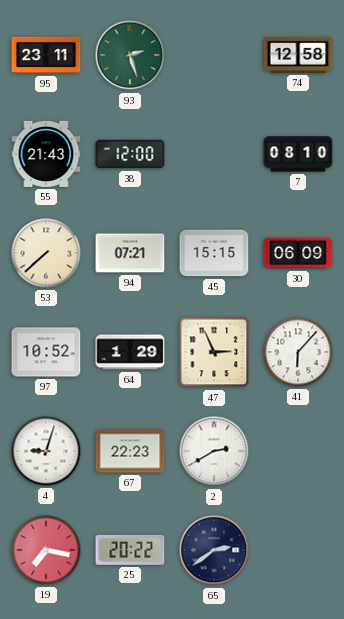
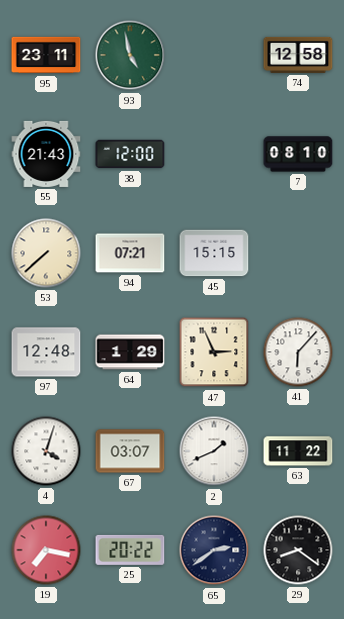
93: 2:27 -> 4:58
30: 06:09 -> none
97: 10:52 -> 12:48
4: 9:03 -> 4:03
67: 22:23 -> 03:07
2: 2:40 -> 1:41
63: none -> 11:22
29: none -> 8:21
